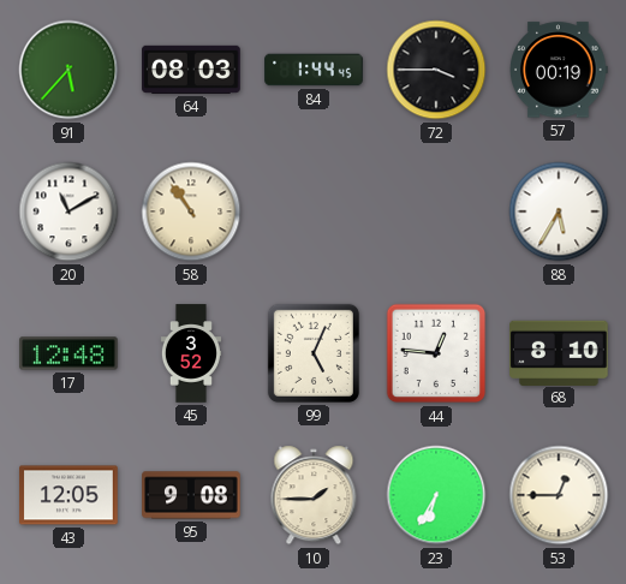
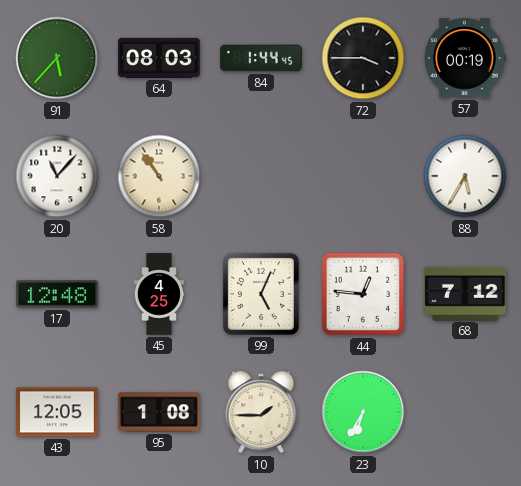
20: 11:10 -> 11:07
45: 3:52 -> 4:25
68: 8:10 -> 7:12
95: 9:08 -> 1:08
53: 12:45 -> none
